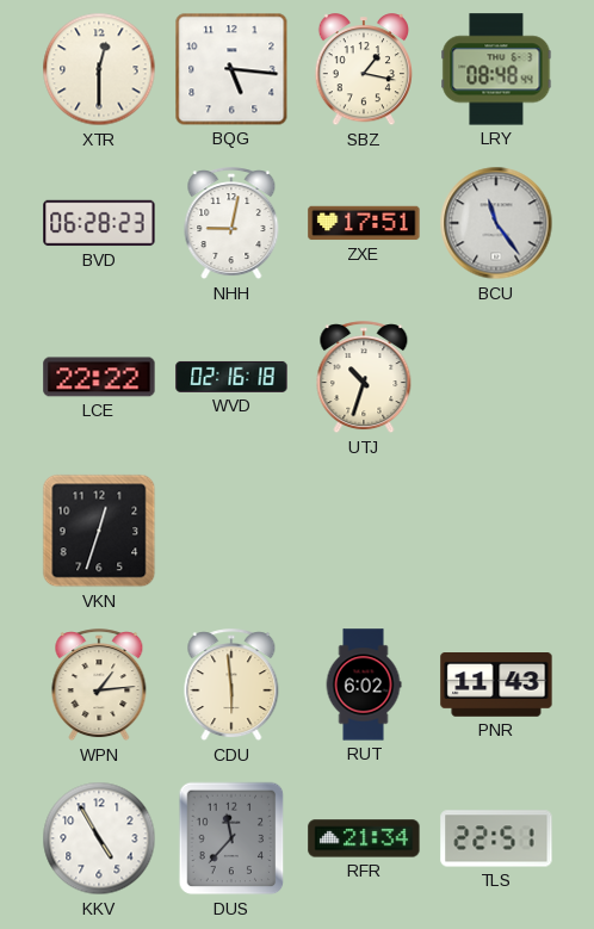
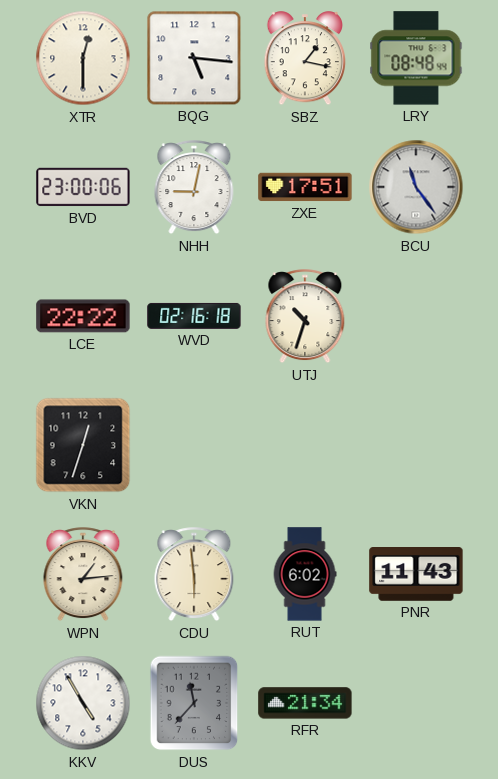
BVD: 06:28 -> 23:00
TLS: 22:51 -> none
